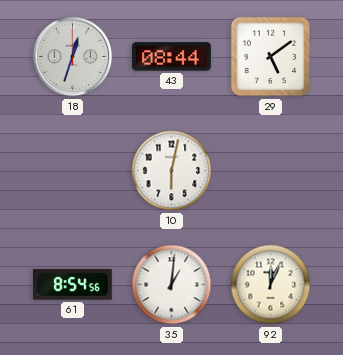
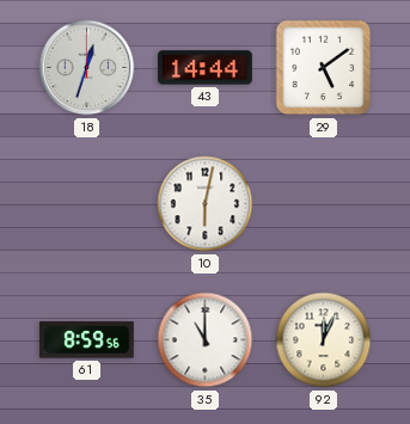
43: 08:44 -> 14:44
61: 8:54 -> 8:59
35: 1:01 -> 11:00
